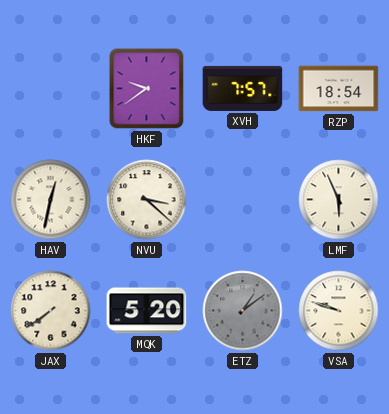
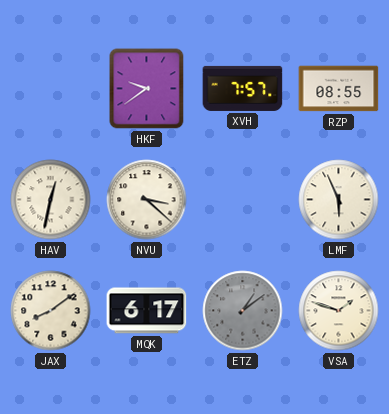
RZP: 18:54 -> 08:55
JAX: 7:39 -> 8:09
MQK: 5:20 -> 6:17
VSA: 9:48 -> 1:48
